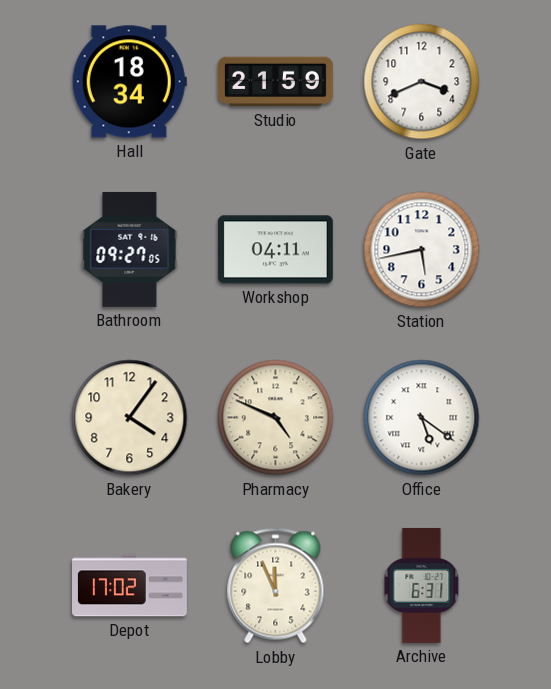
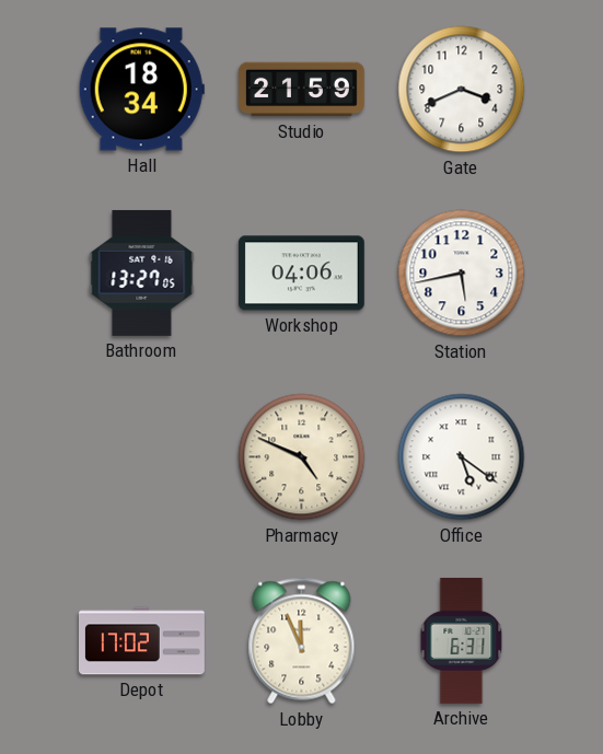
Bathroom: 09:27 -> 13:27
Workshop: 04:11 -> 04:06
Bakery: 4:06 -> none
